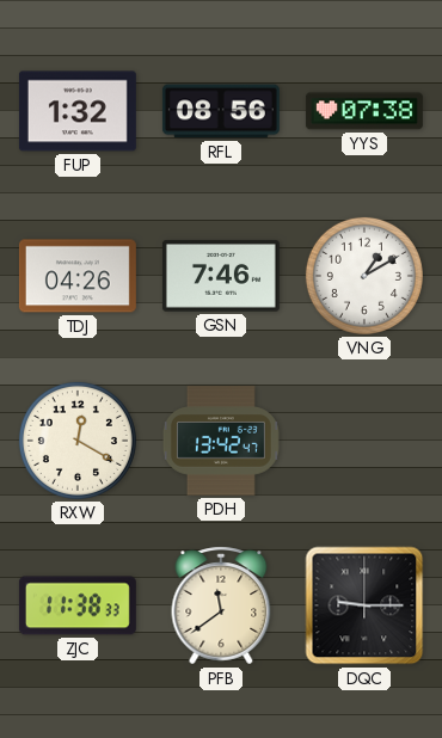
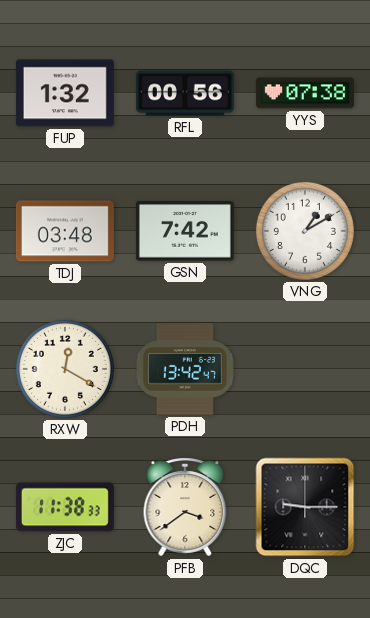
RFL: 08:56 -> 00:56
TDJ: 04:26 -> 03:48
GSN: 7:46 -> 7:42
PFB: 11:39 -> 3:39
